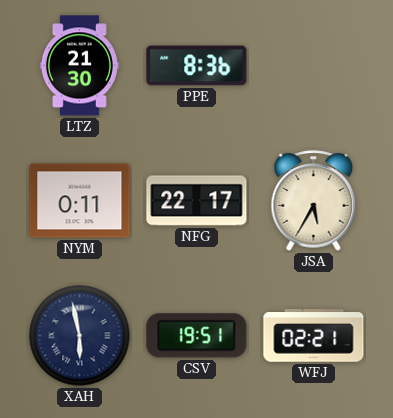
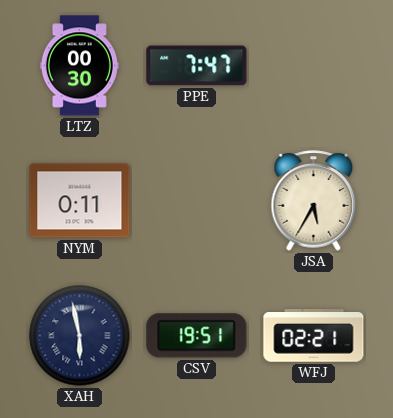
LTZ: 21:30 -> 00:30
PPE: 8:36 -> 7:47
NFG: 22:17 -> none
